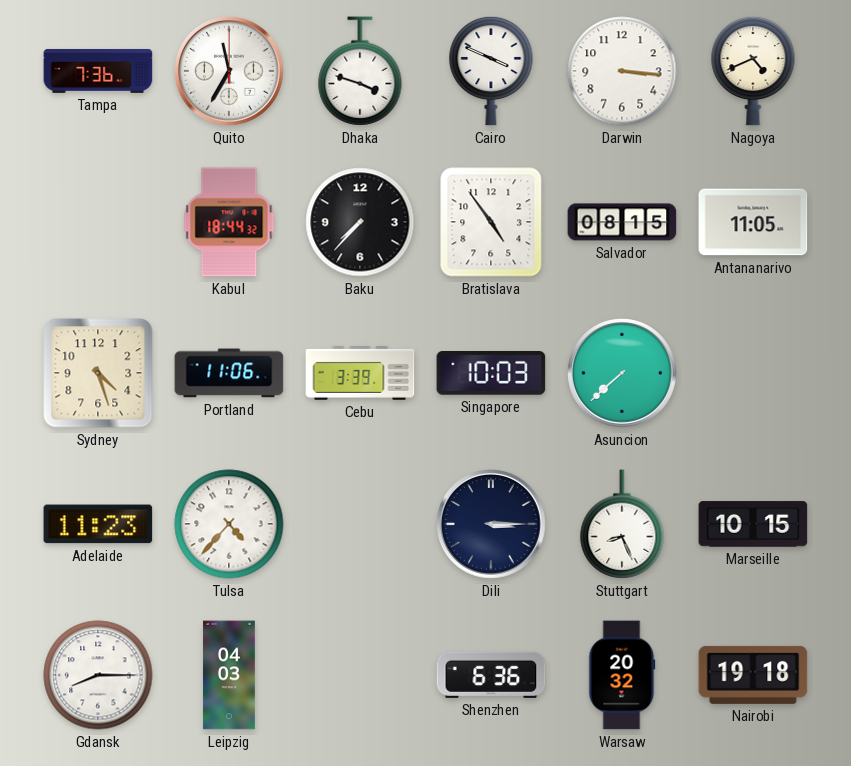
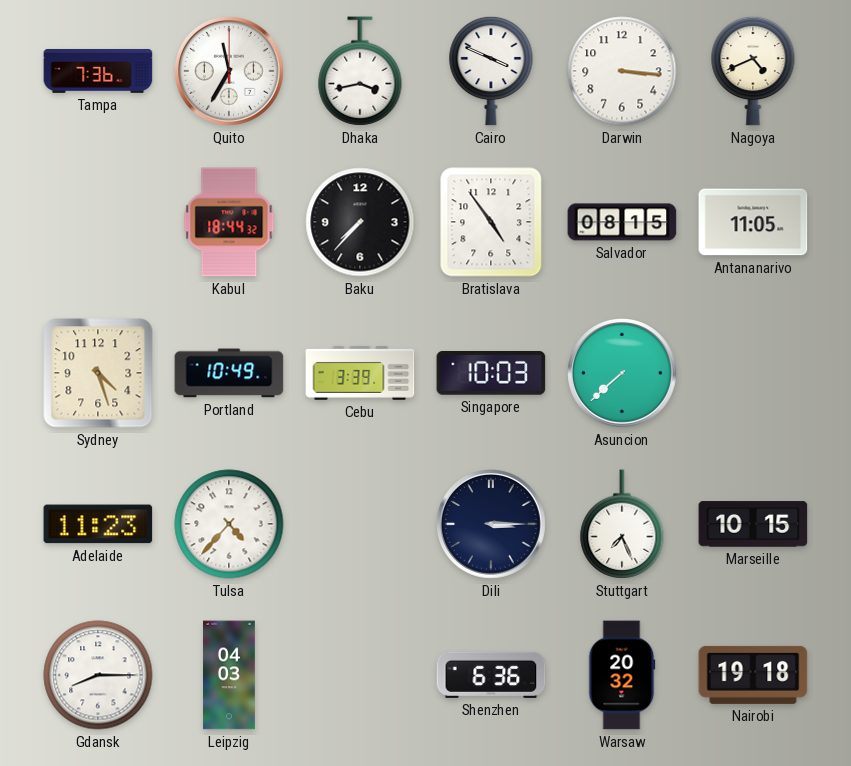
Dhaka: 3:48 -> 3:43
Portland: 11:06 -> 10:49
Stuttgart: 8:26 -> 7:26
